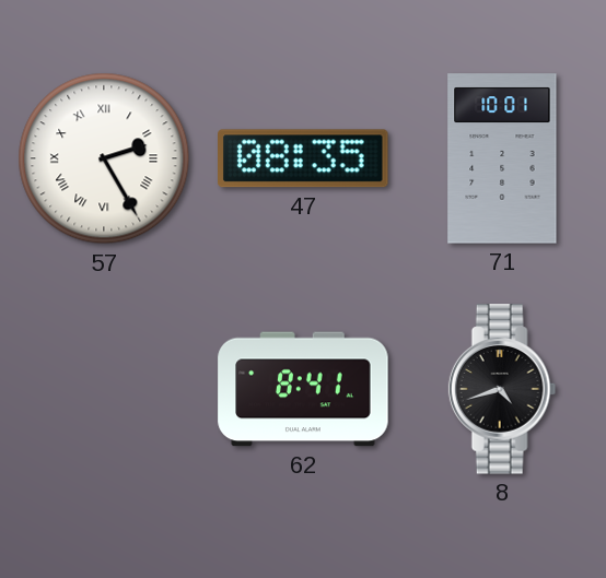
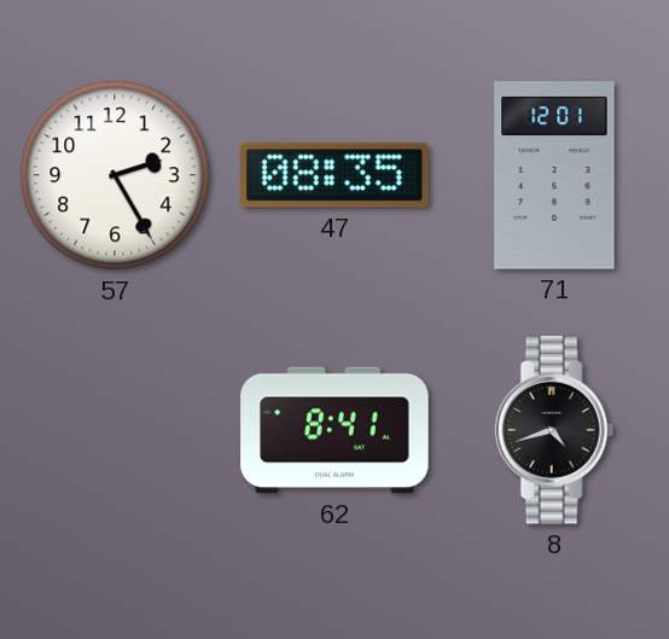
57 numerals: Roman -> Arabic
71: 10:01 -> 12:01
